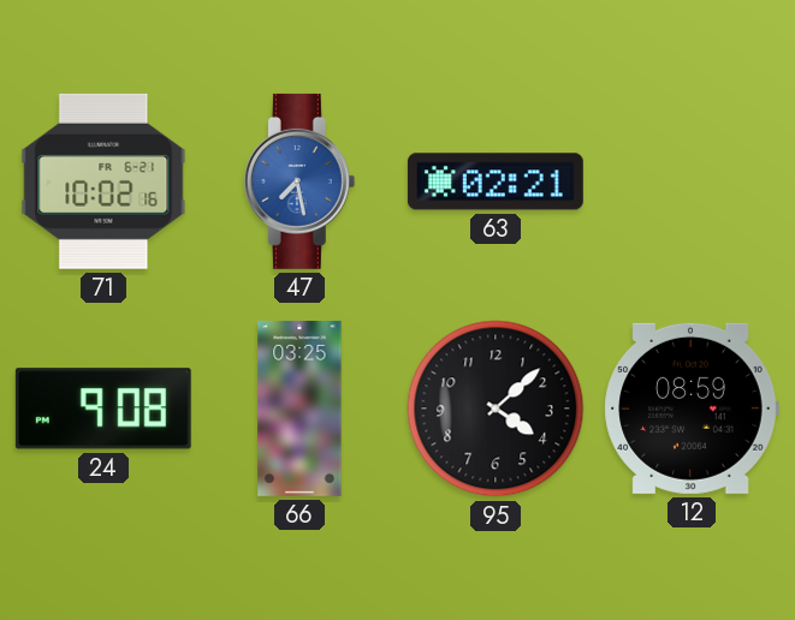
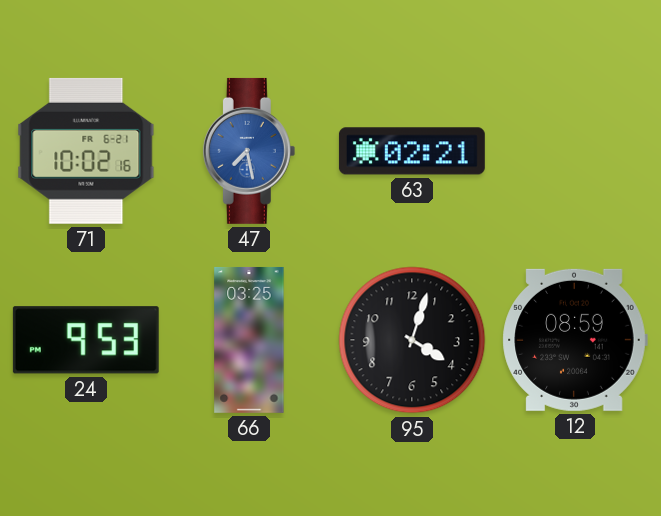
24: 9:08 -> 9:53
95: 4:08 -> 4:03
